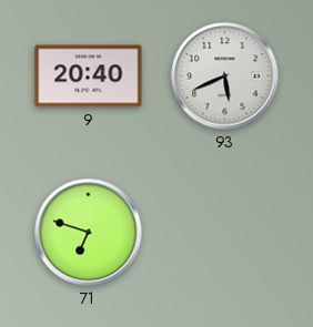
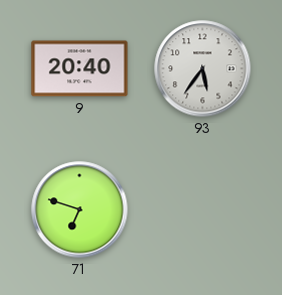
93: 5:41 -> 5:36
